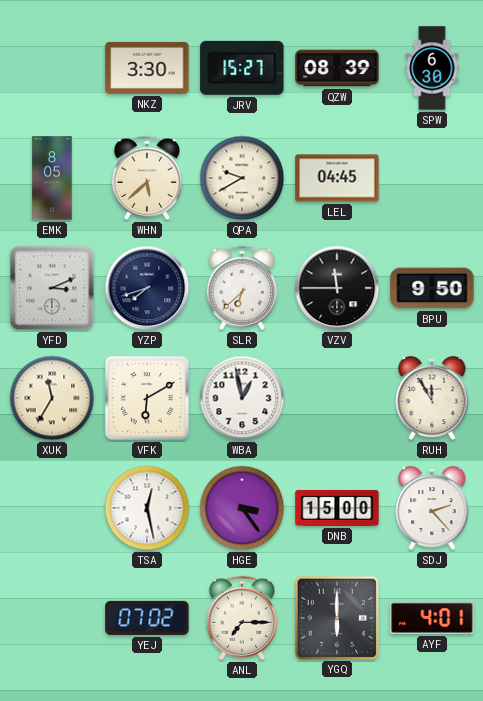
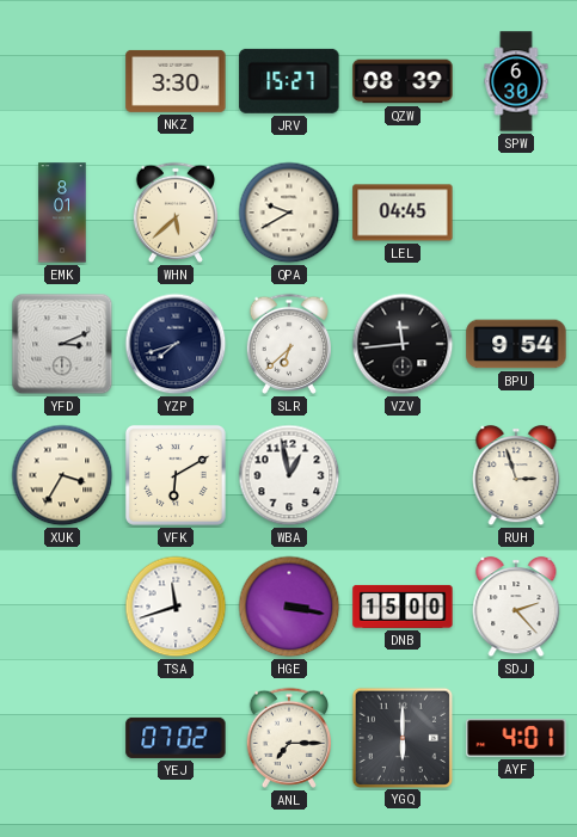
EMK: 8:05 -> 8:01
VZV: 11:45 -> 11:44
BPU: 9:50 -> 9:54
XUK: 11:35 -> 3:35
RUH: 11:55 -> 2:57
TSA: 12:28 -> 11:42
HGE: 3:24 -> 3:17
